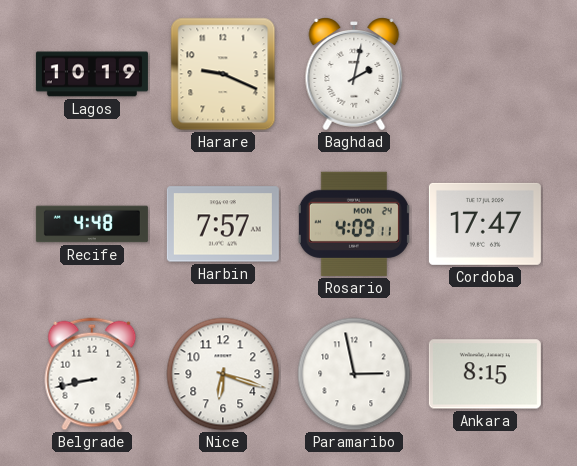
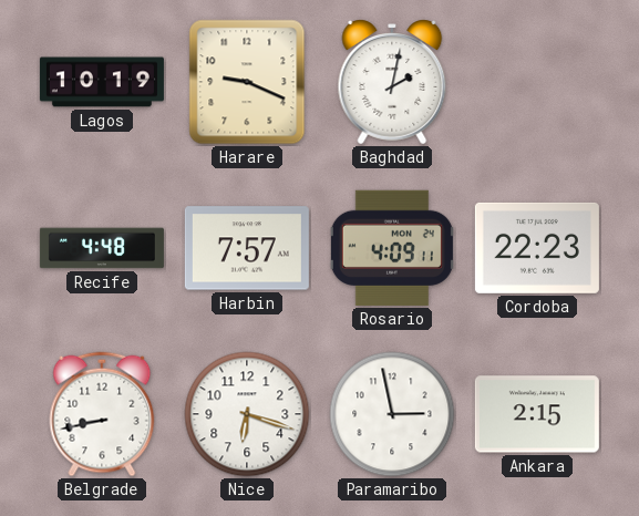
Cordoba: 17:47 -> 22:23
Ankara: 8:15 -> 2:15
